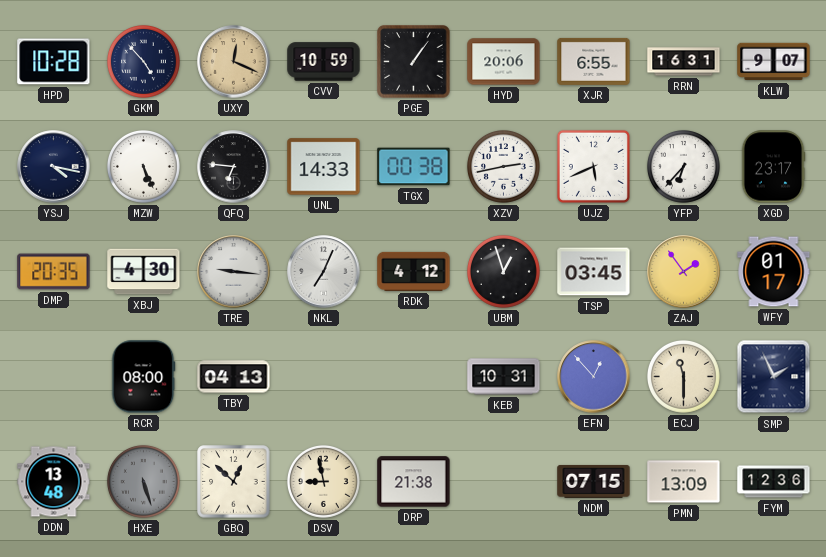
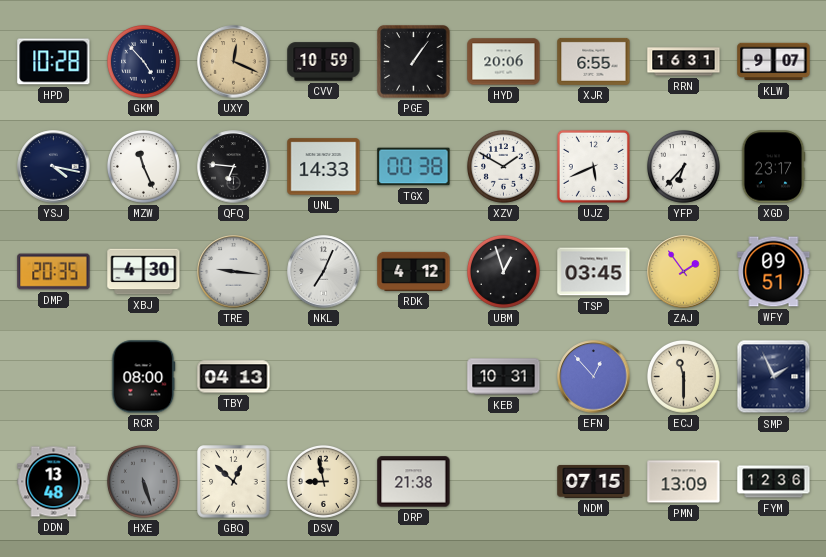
MZW: 5:26 -> 11:26
XZV: 2:43 -> 1:50
WFY: 01:17 -> 09:51
